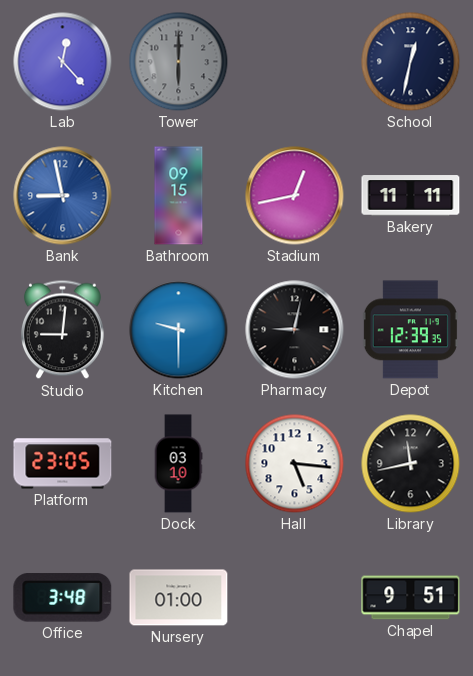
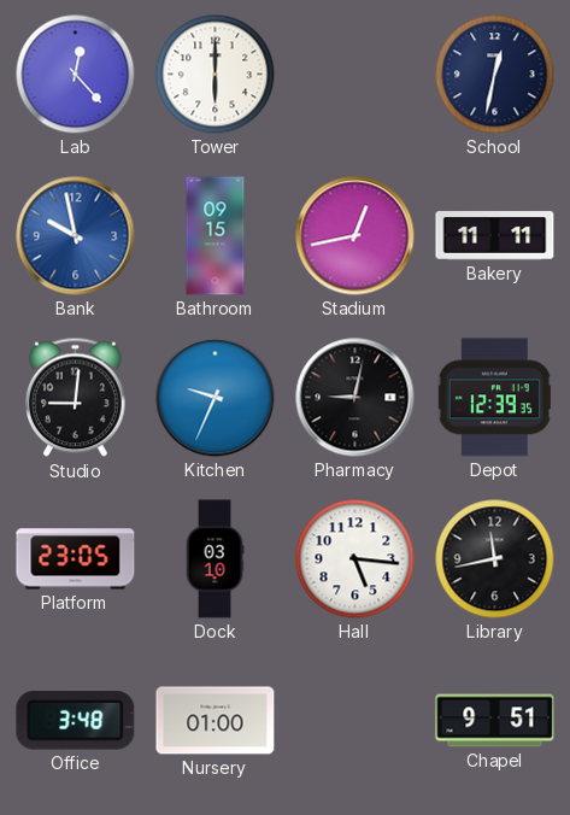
Tower dial: grey -> white
Bank: 8:58 -> 9:58
Kitchen: 9:30 -> 9:34
